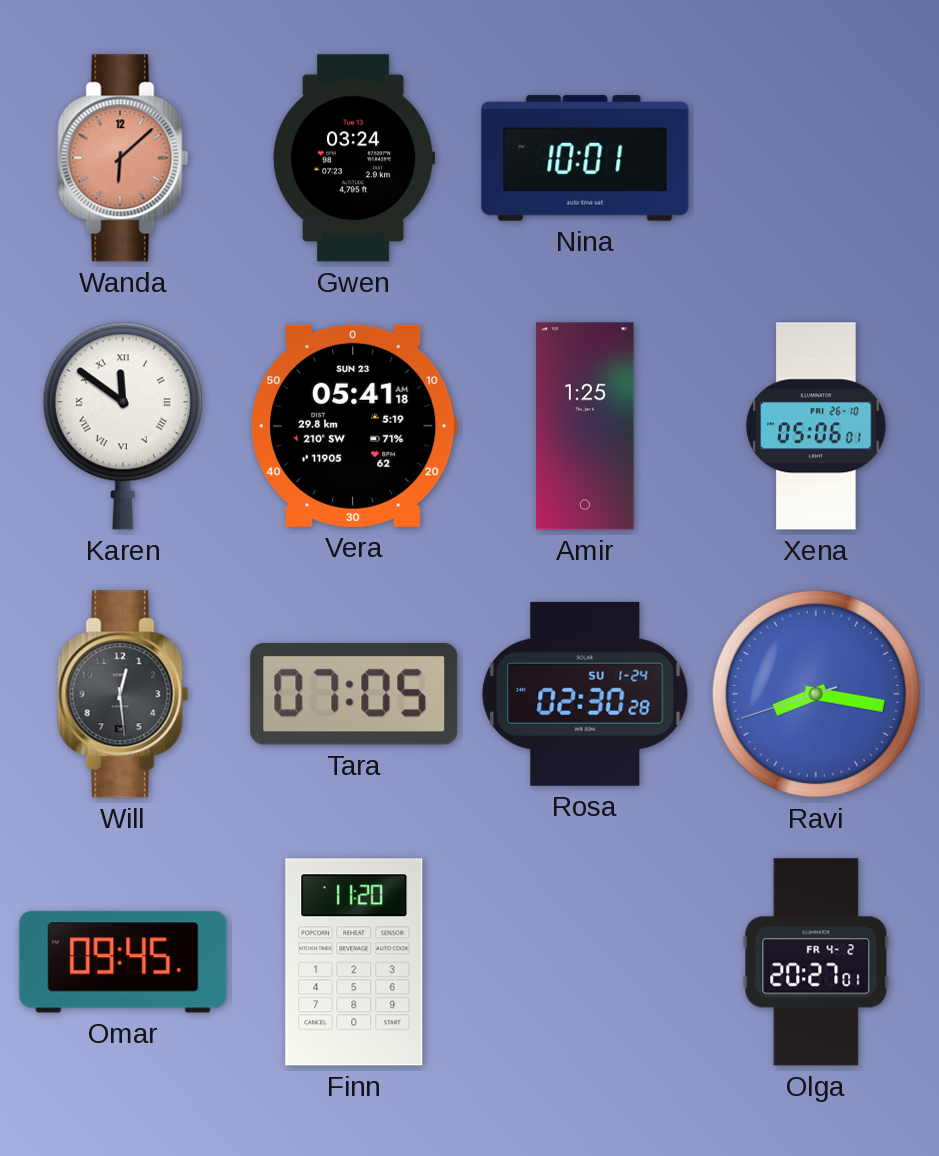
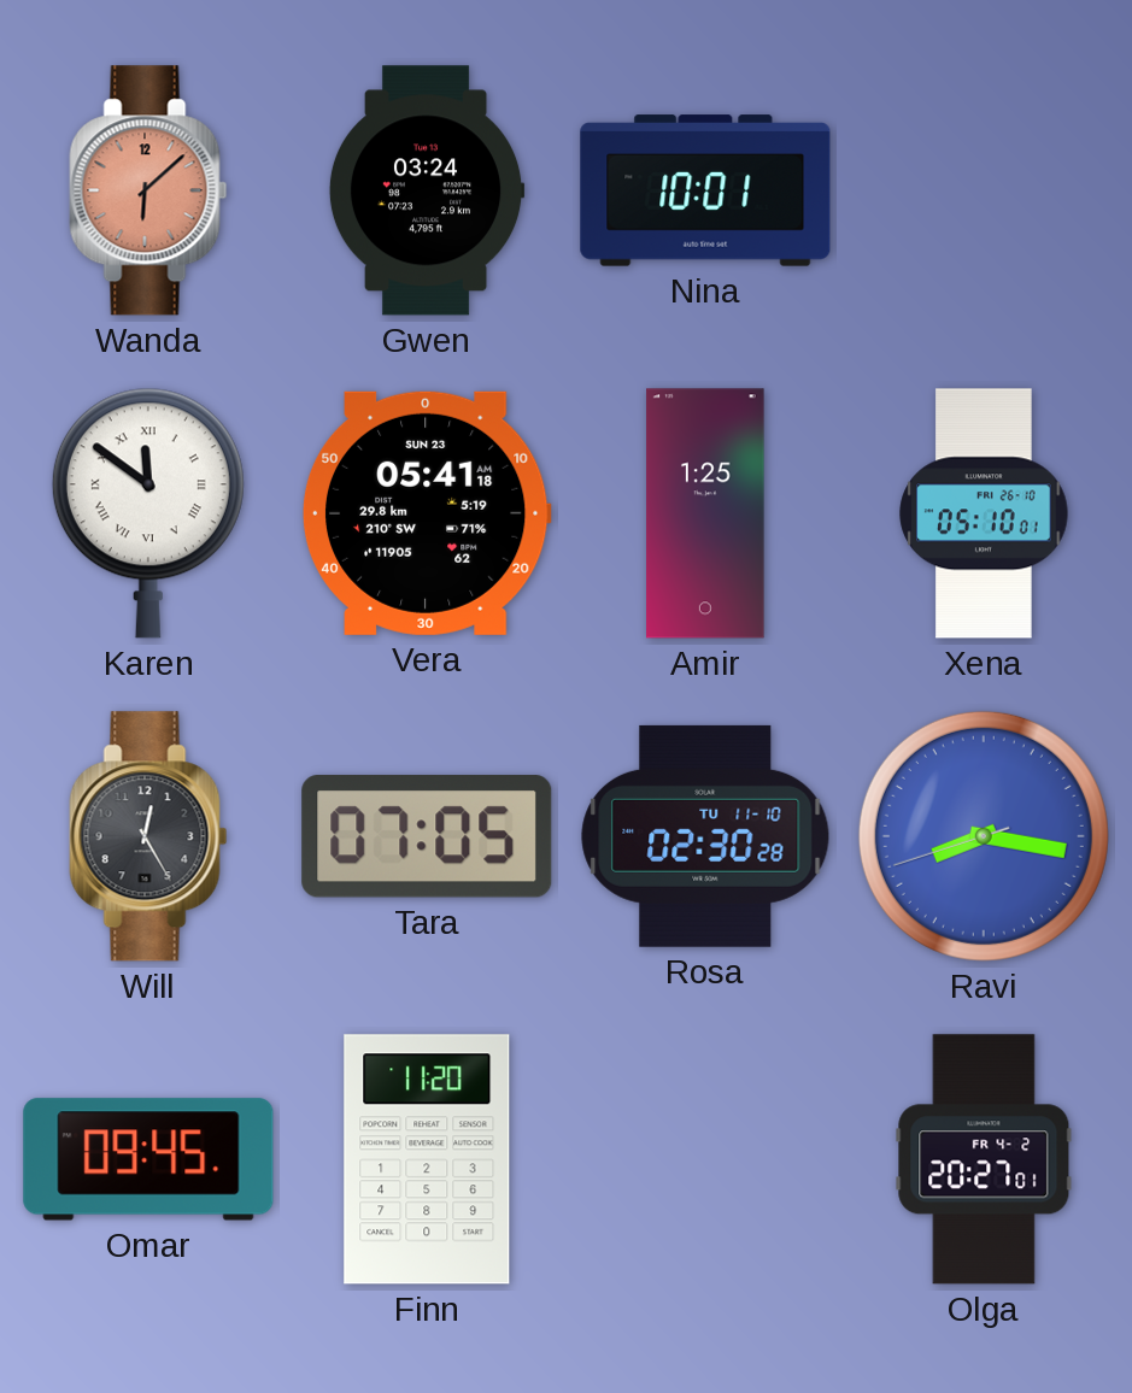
Xena: 05:06 -> 05:10
Will: 12:29 -> 12:25
Rosa date: SU 1-24 -> TU 11-10
